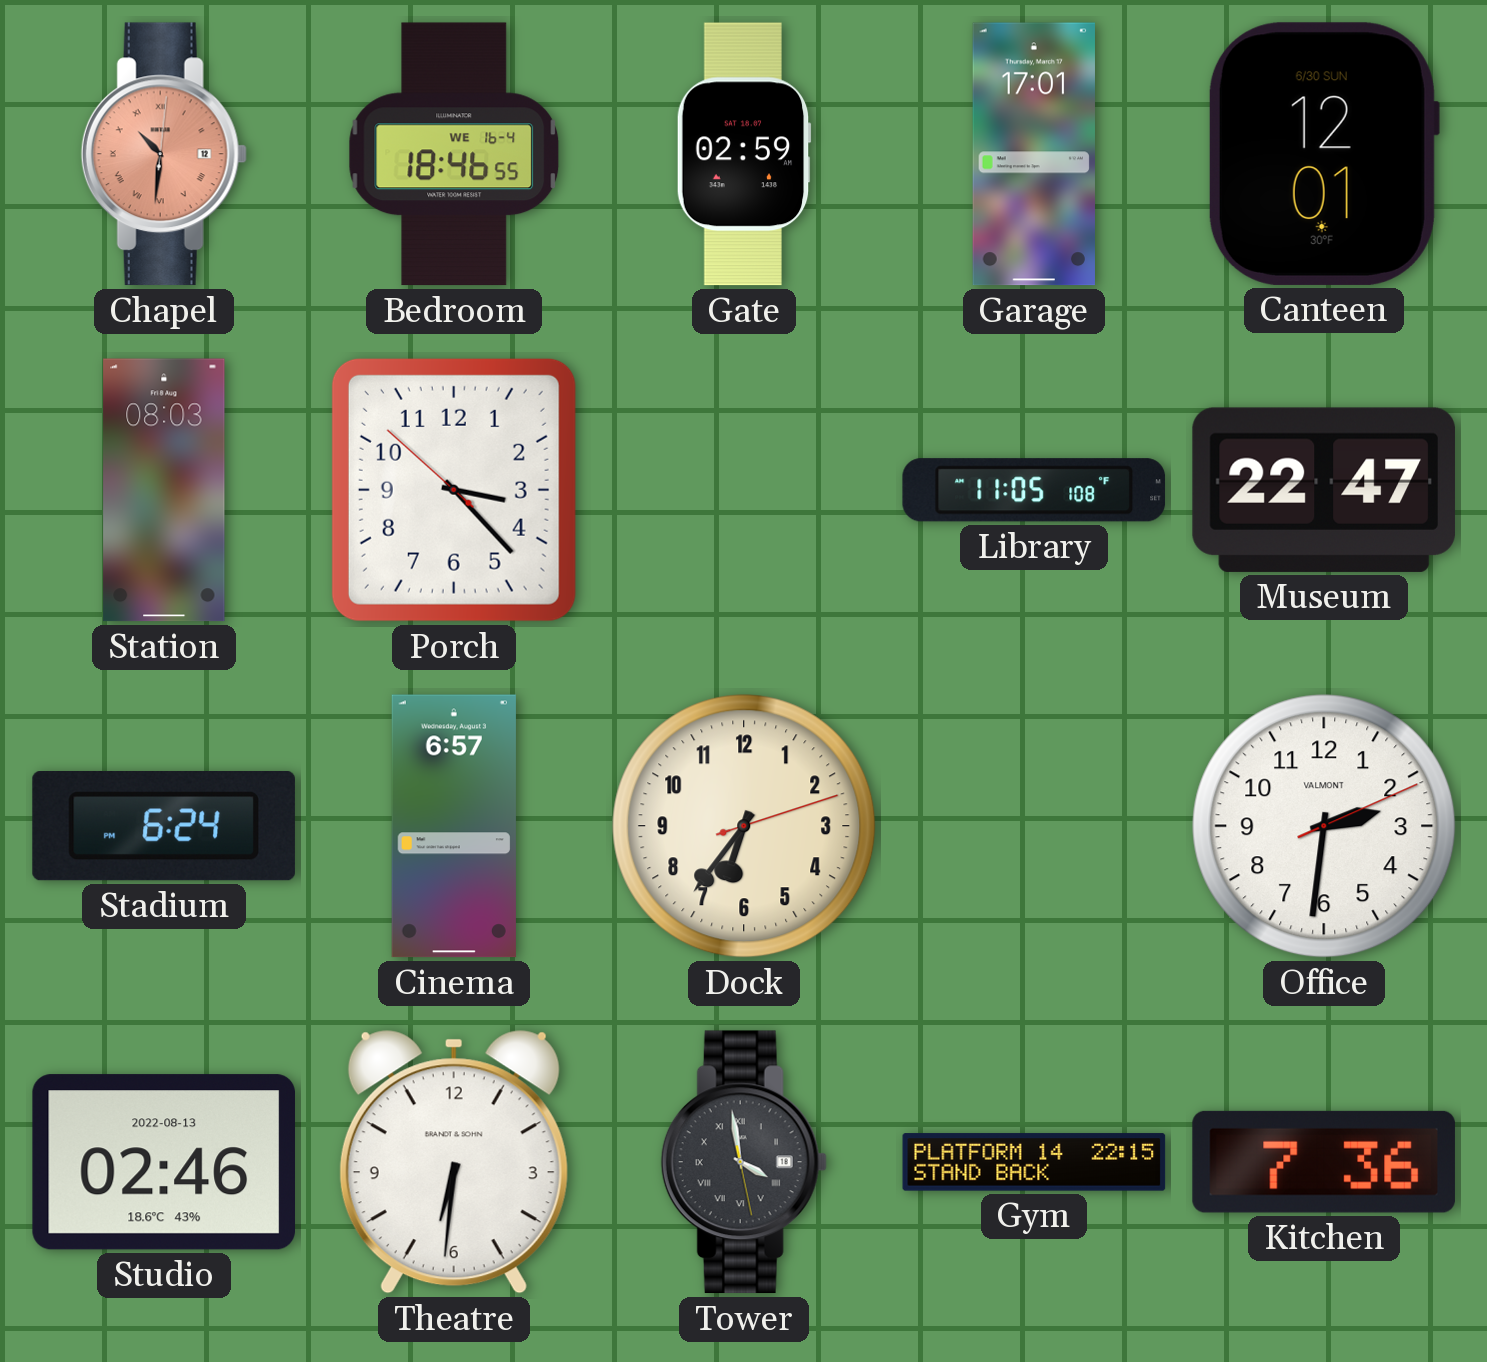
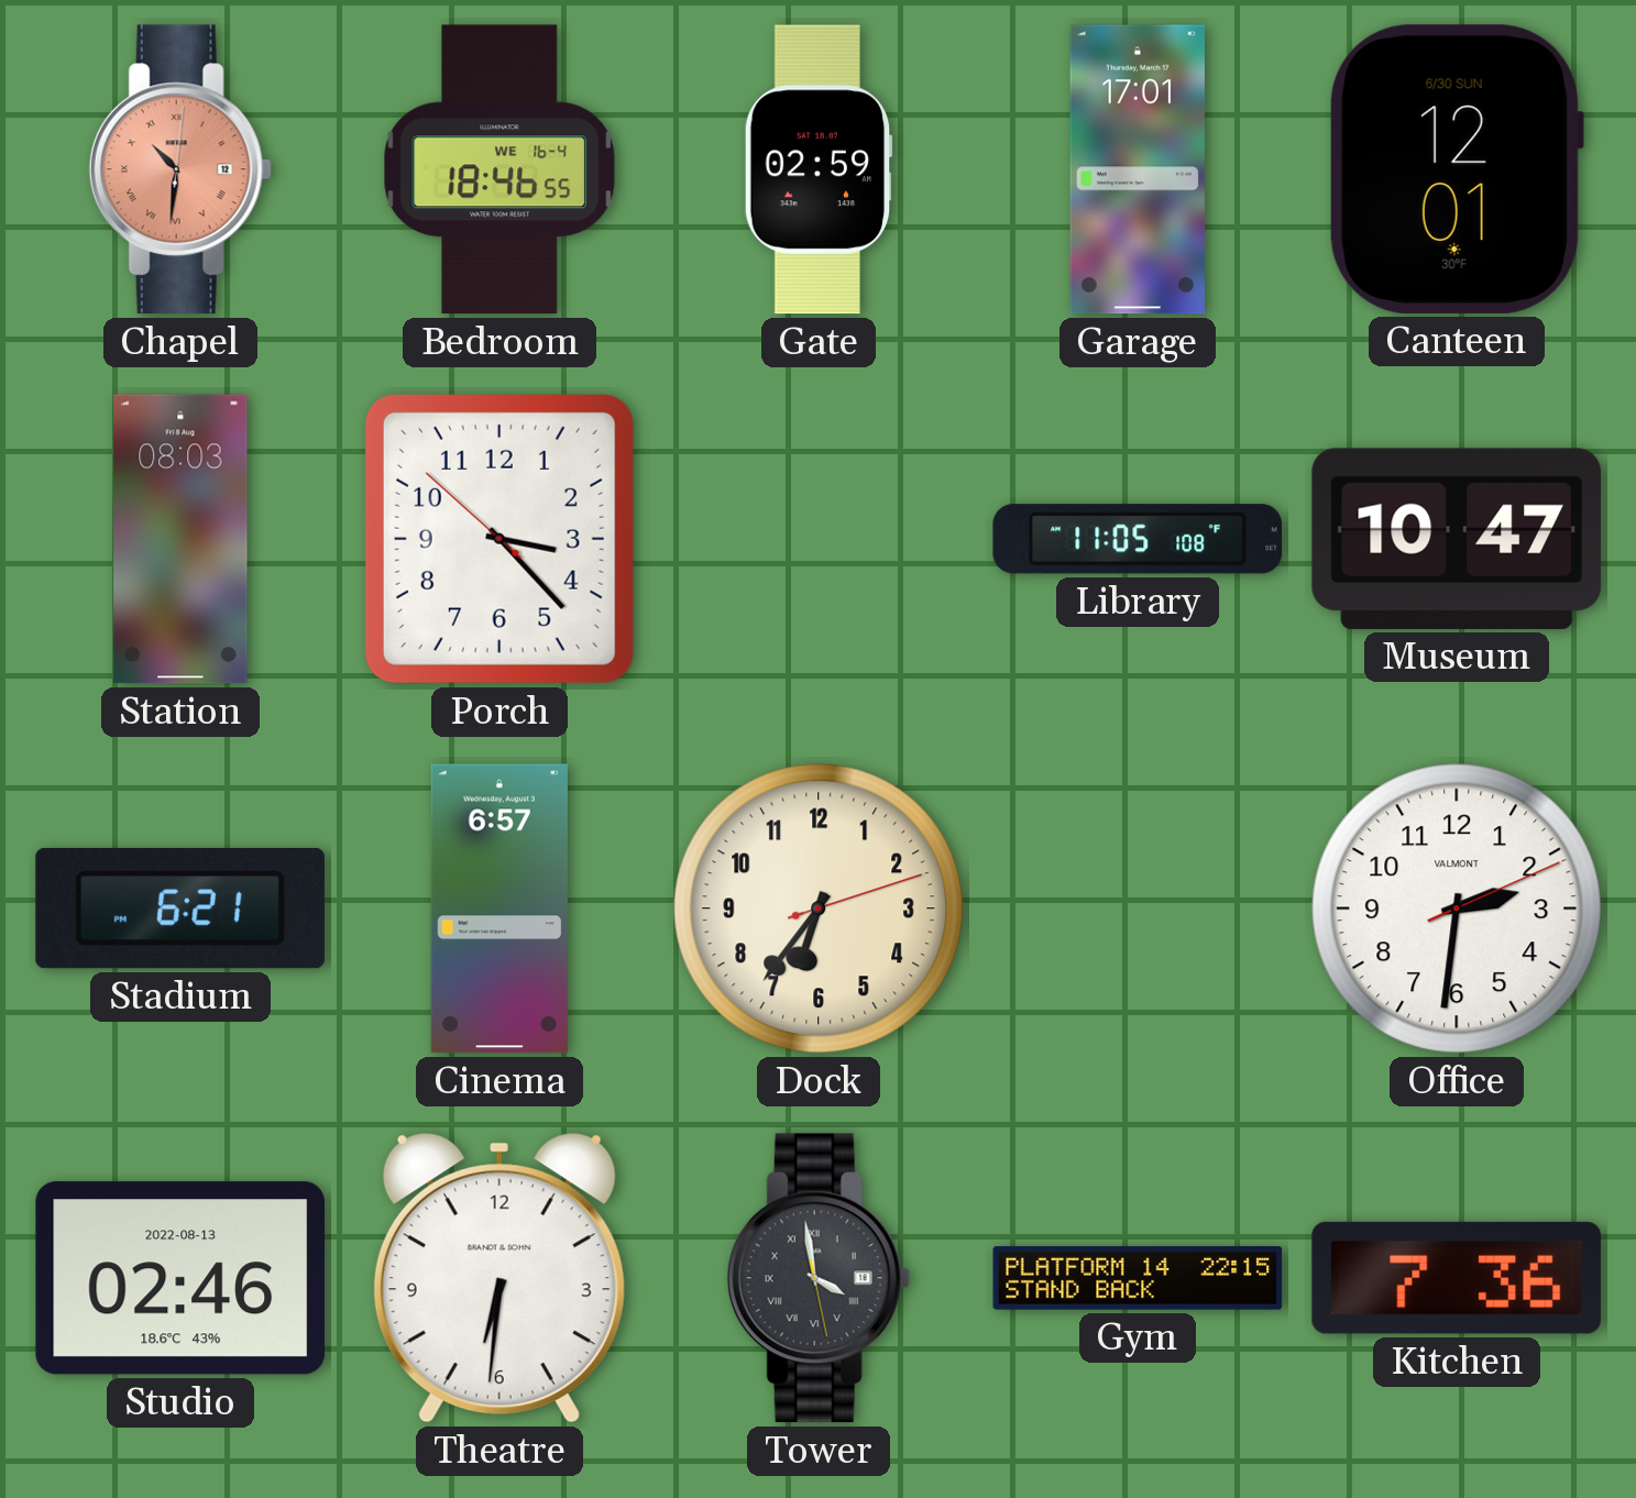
Museum: 22:47 -> 10:47
Stadium: 6:24 -> 6:21
